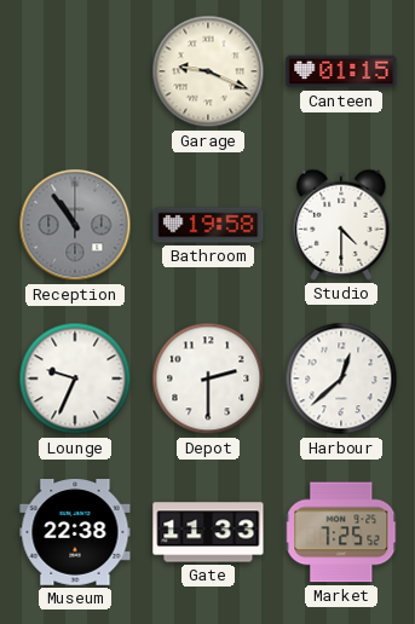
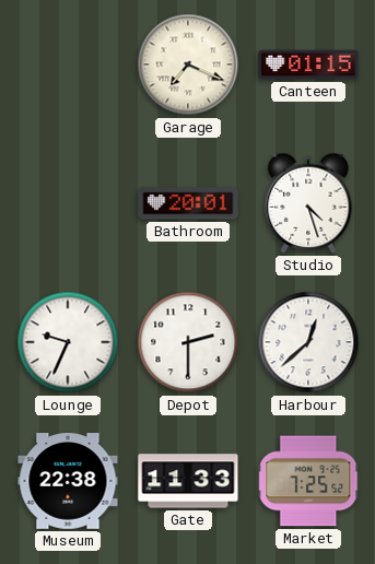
Garage: 9:19 -> 7:19
Reception: 10:54 -> none
Bathroom: 19:58 -> 20:01
Studio: 4:30 -> 4:27
